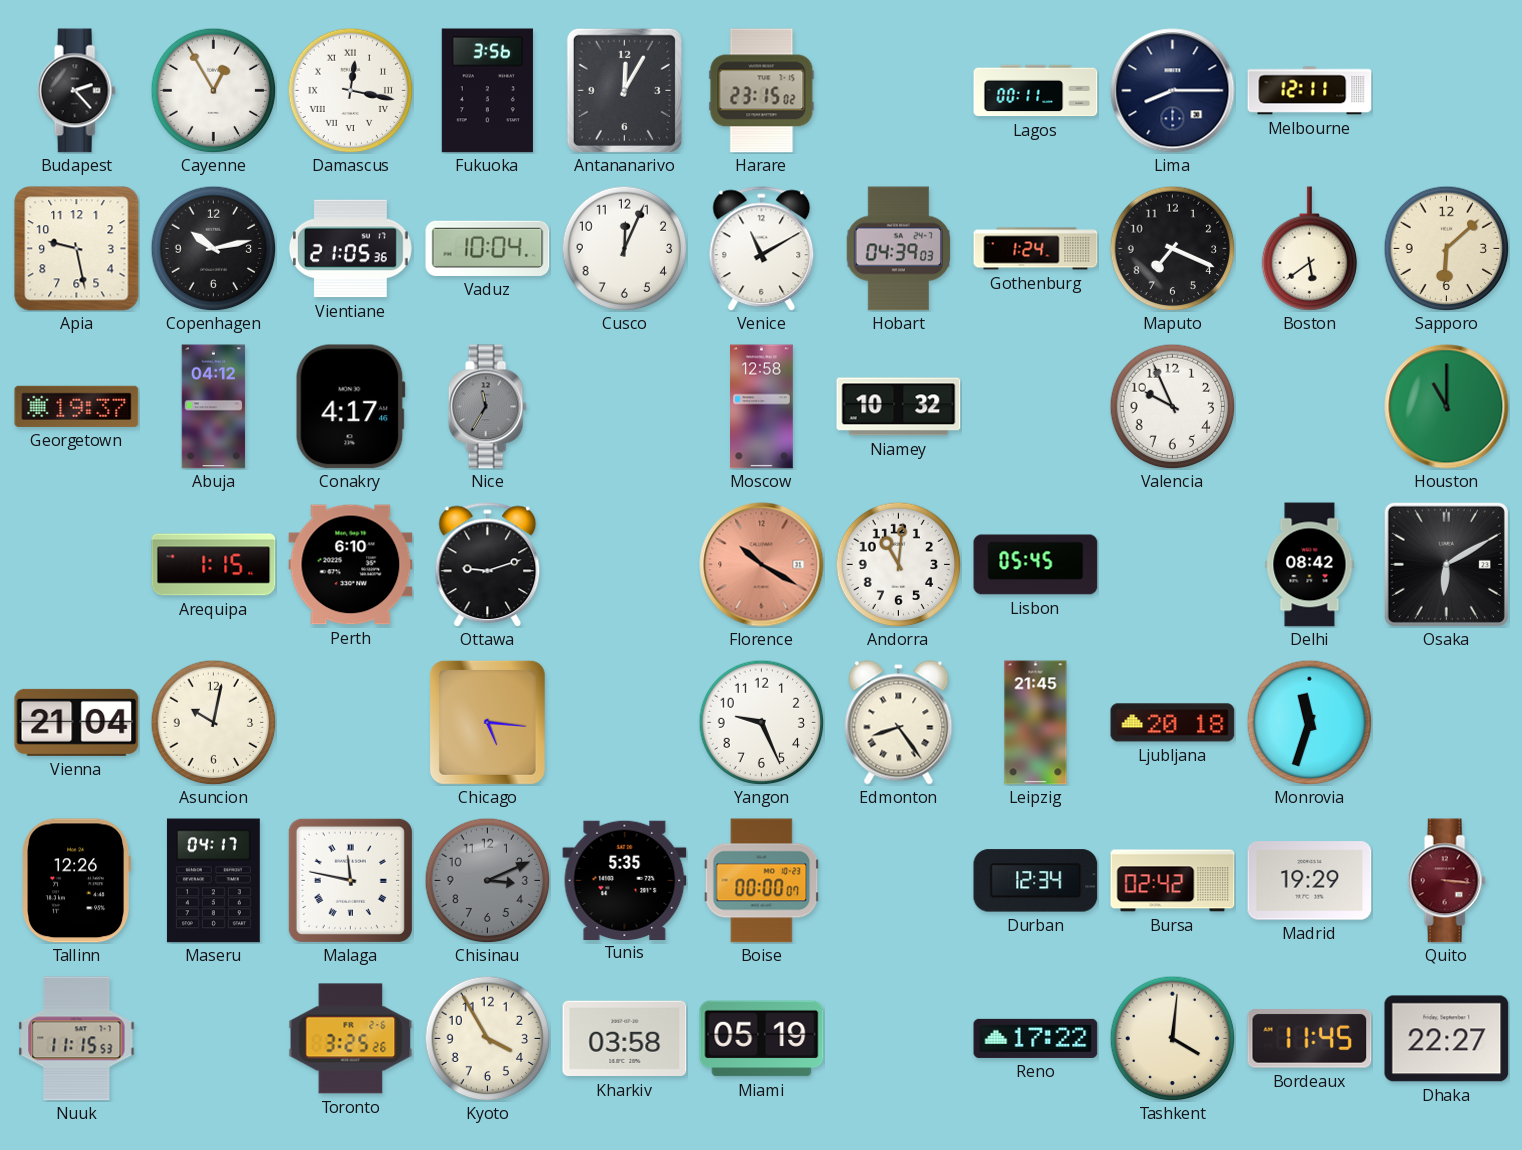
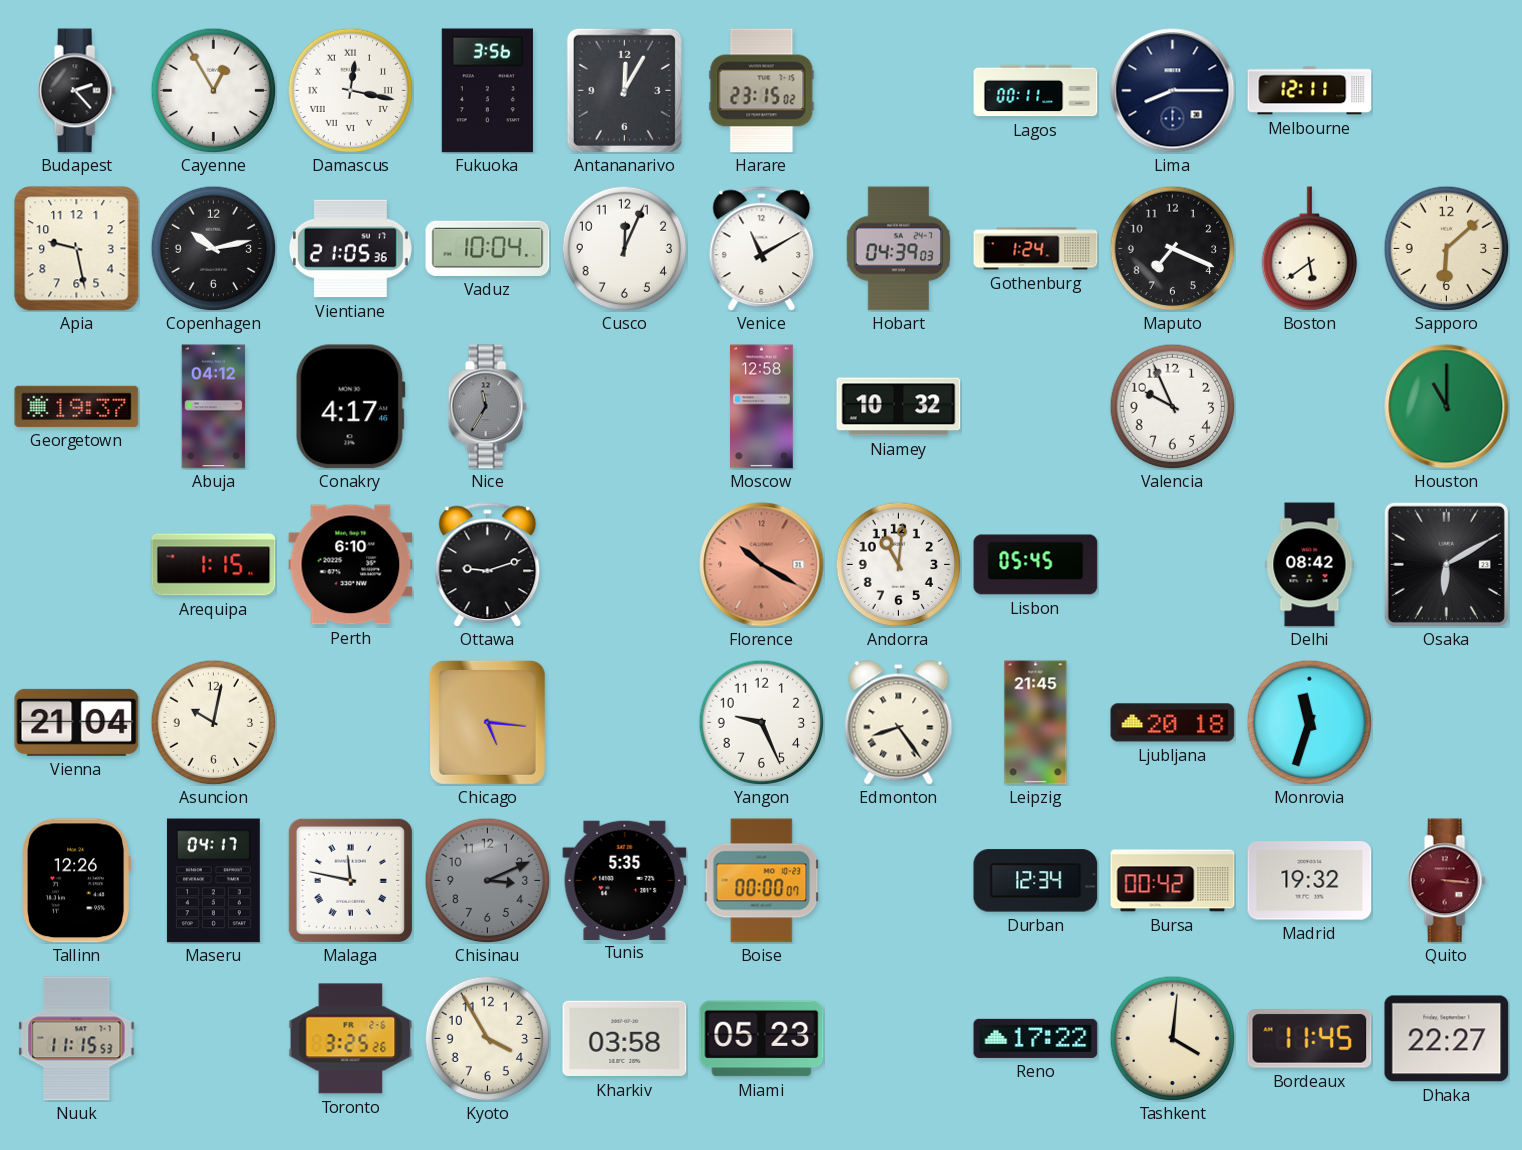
Bursa: 02:42 -> 00:42
Madrid: 19:29 -> 19:32
Miami: 05:19 -> 05:23
